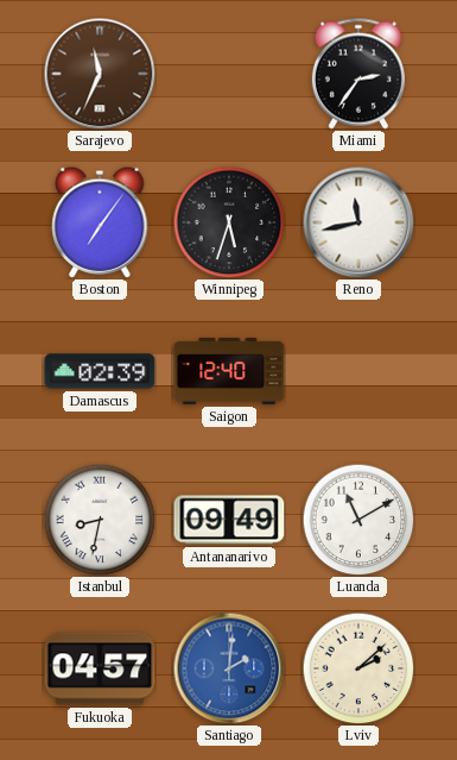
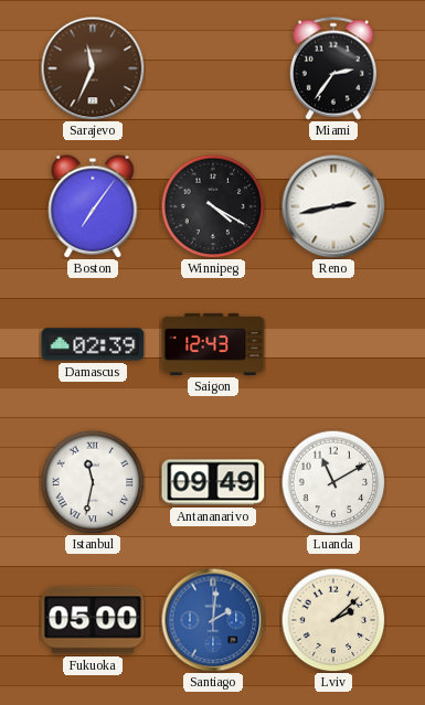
Winnipeg: 5:33 -> 4:20
Reno: 11:43 -> 2:43
Saigon: 12:40 -> 12:43
Istanbul: 8:32 -> 11:32
Fukuoka: 04:57 -> 05:00
